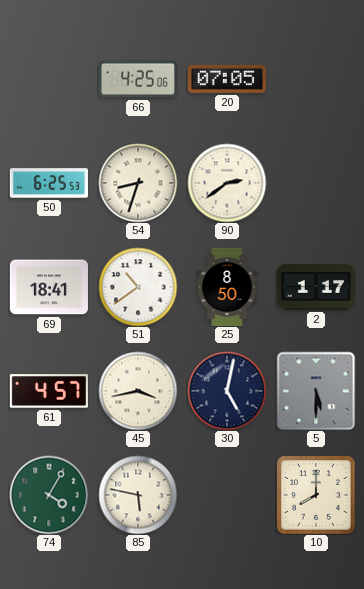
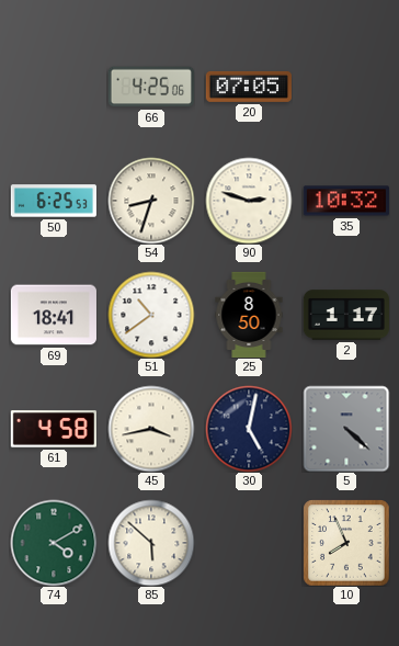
90: 2:39 -> 2:48
35: none -> 10:32
61: 4:57 -> 4:58
5: 5:30 -> 4:22
74: 4:05 -> 4:10
85: 5:47 -> 5:52
10: 8:00 -> 7:56
